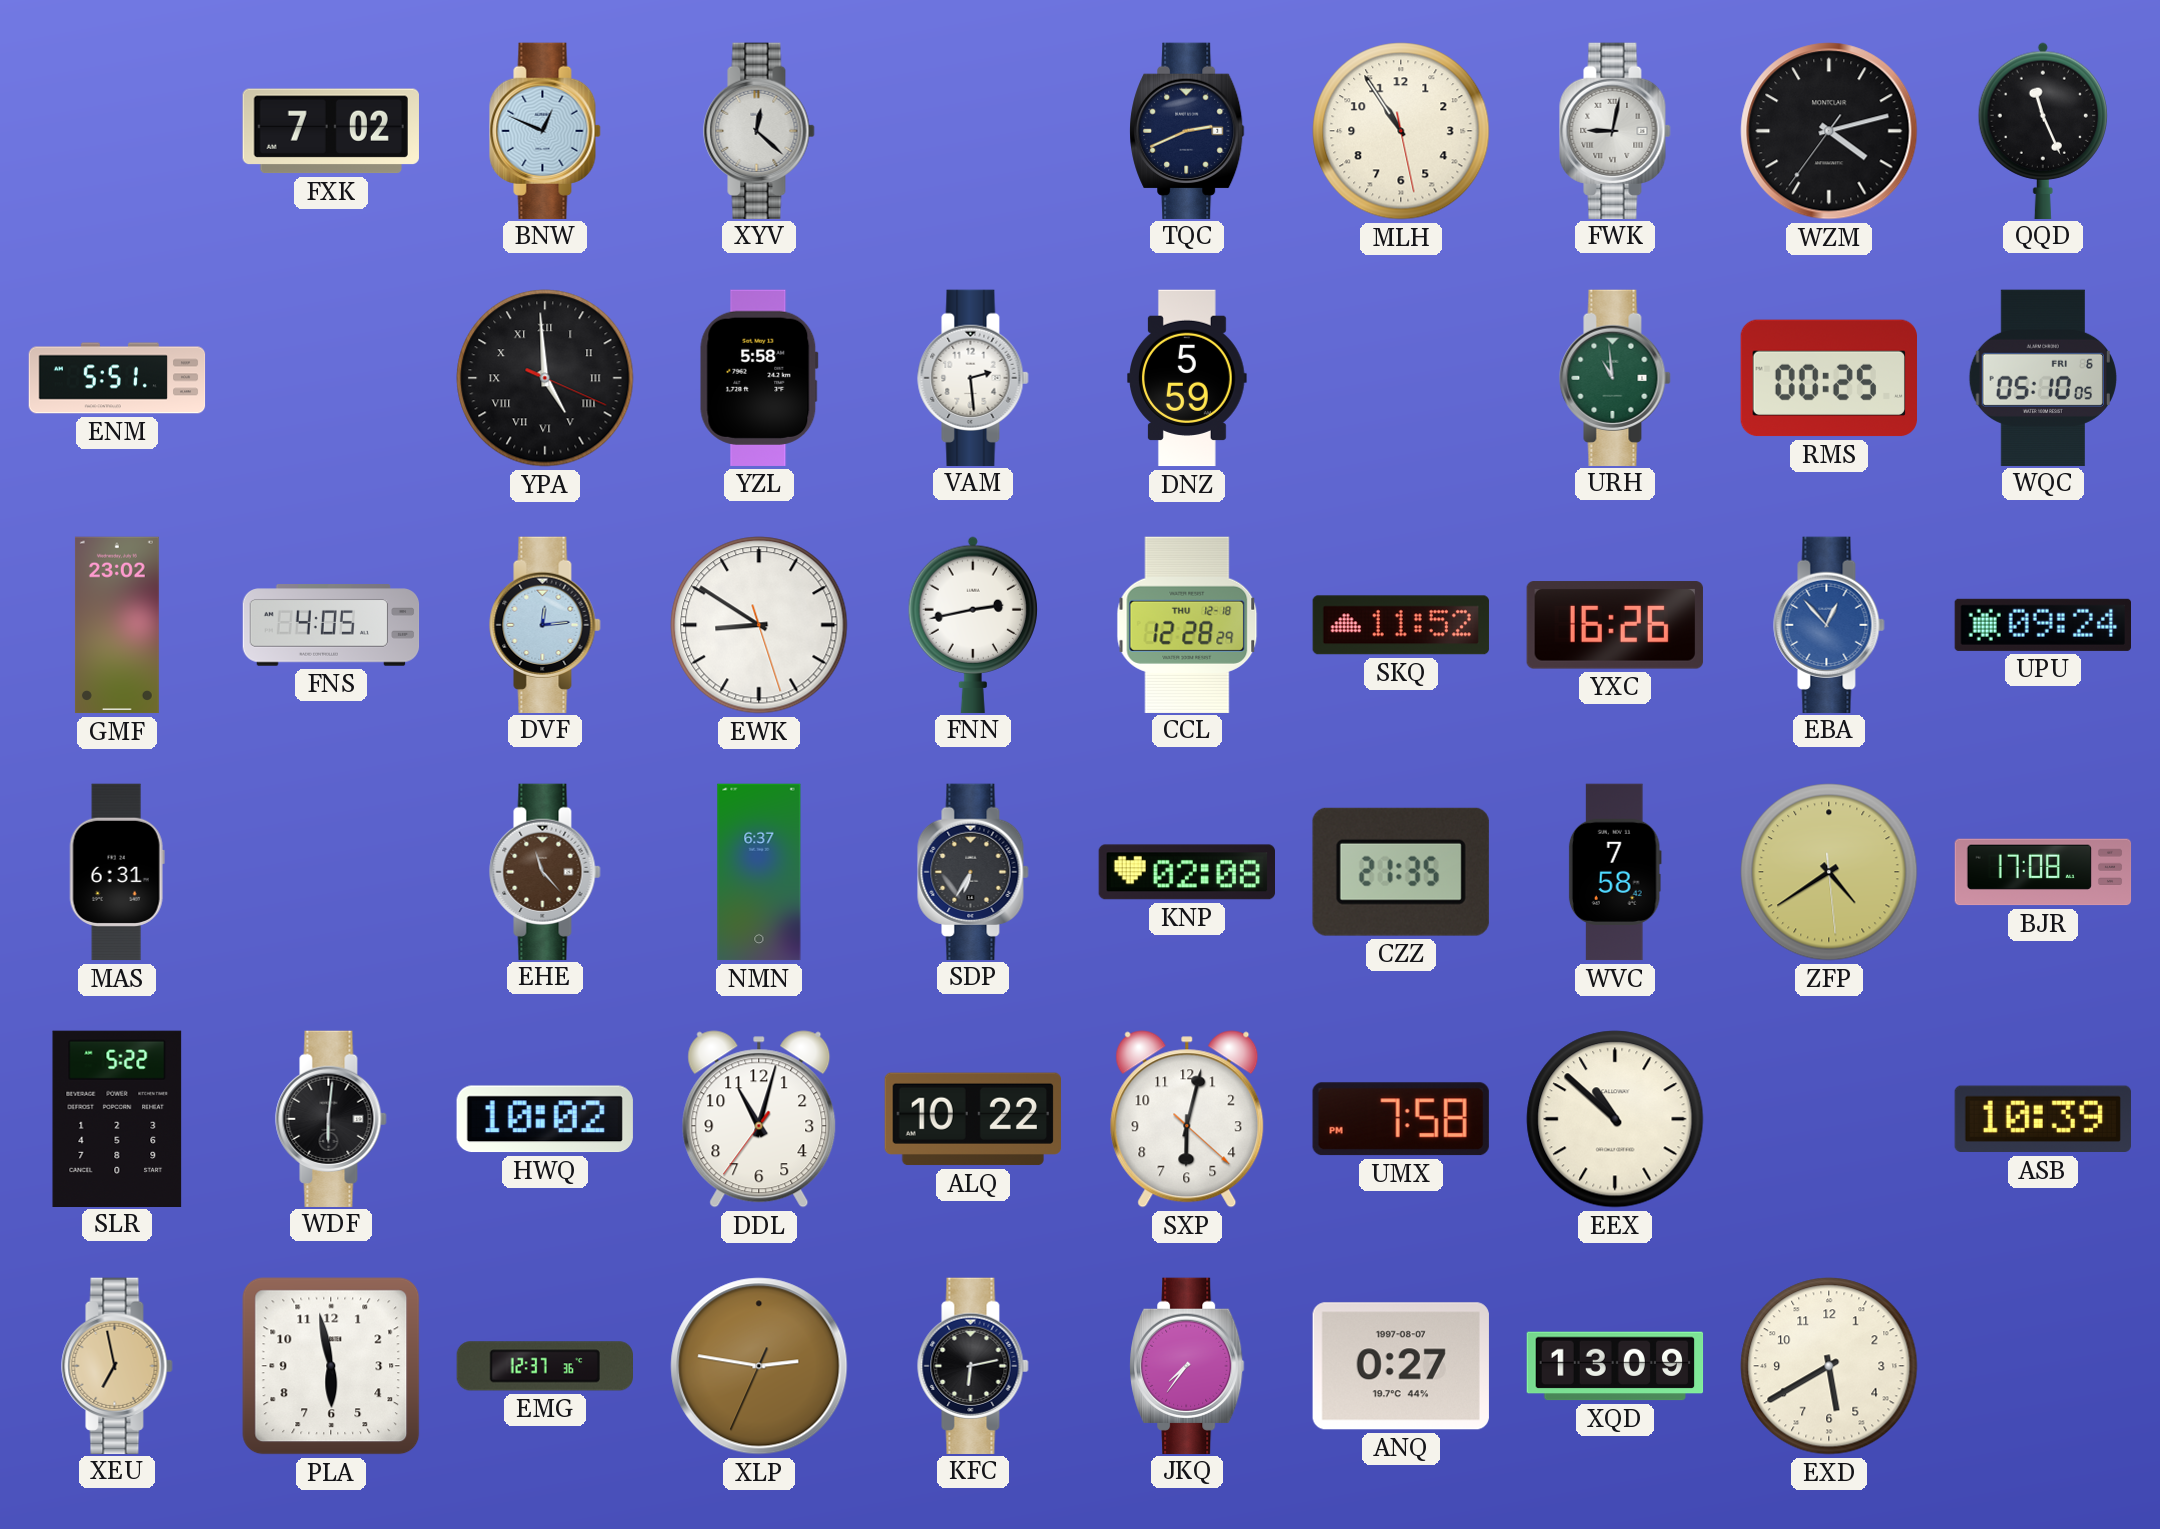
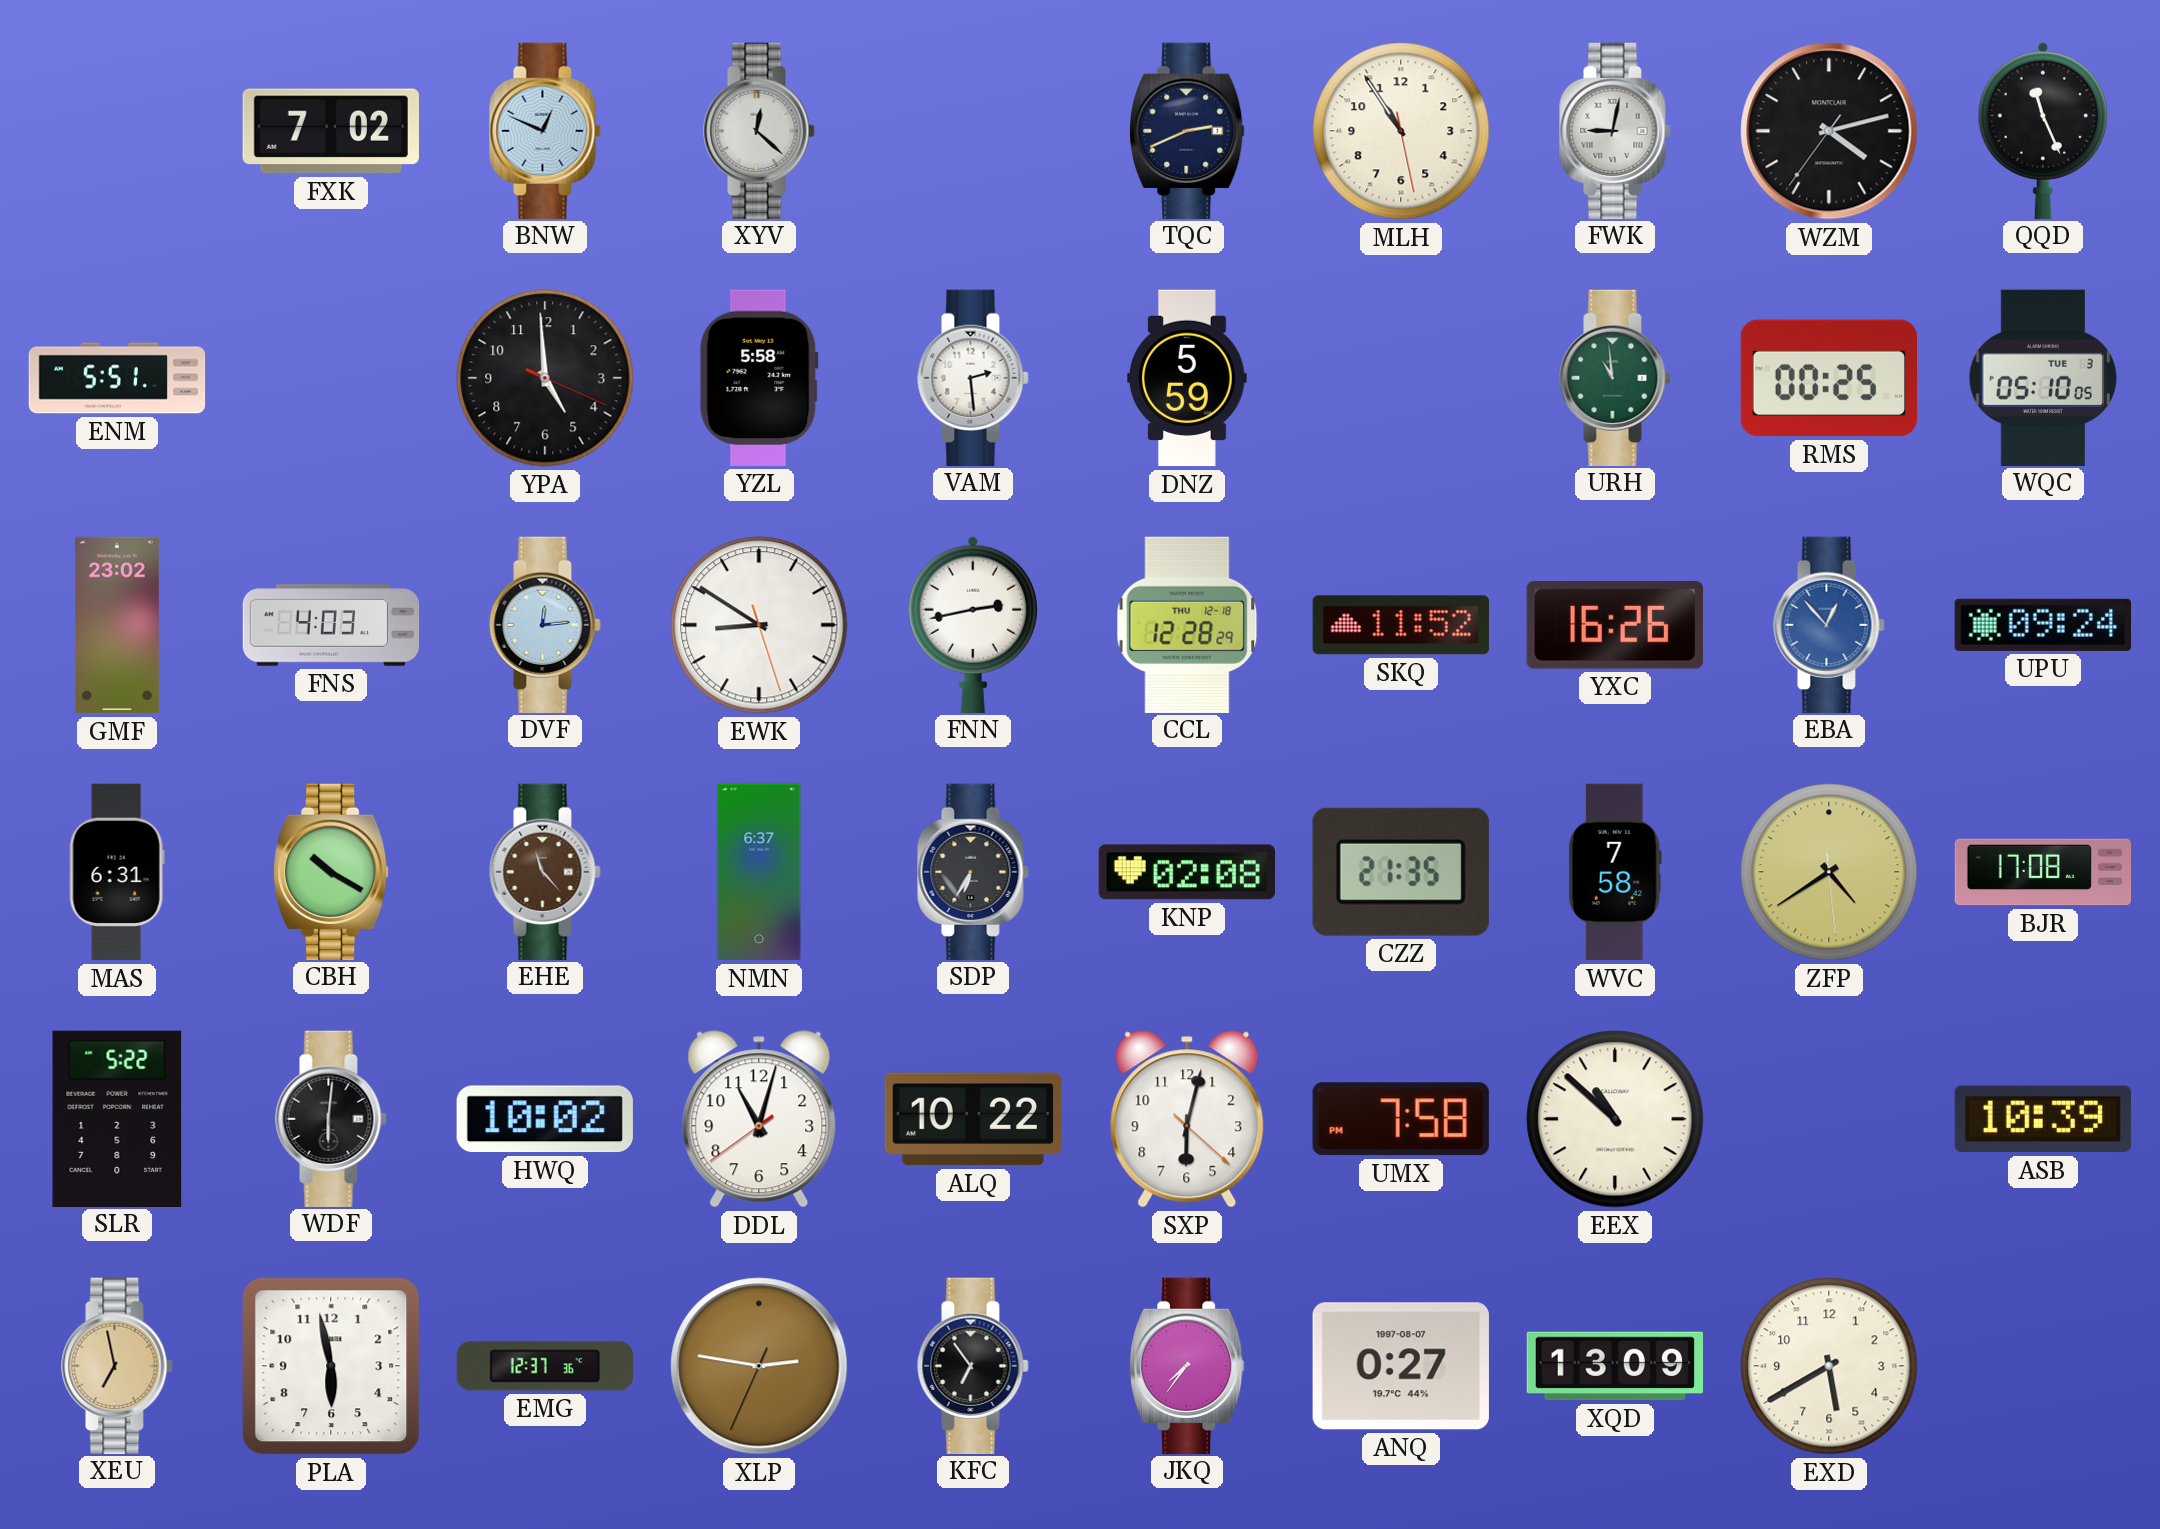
YPA numerals: Roman -> Arabic
WQC date: FRI 6 -> TUE 3
FNS: 4:05 -> 4:03
CBH: none -> 10:20
DDL: 11:02:36 -> 11:02:39
KFC: 6:13 -> 6:54
